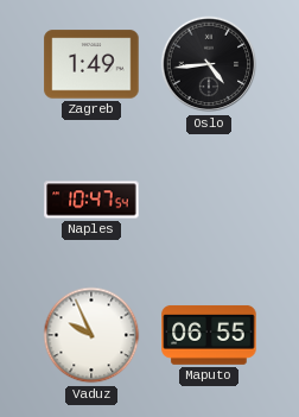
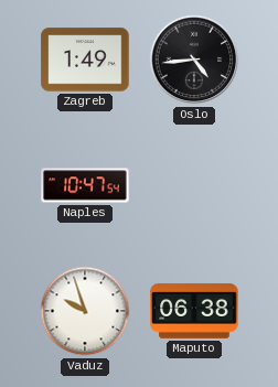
Vaduz: 9:56 -> 9:57
Maputo: 06:55 -> 06:38
